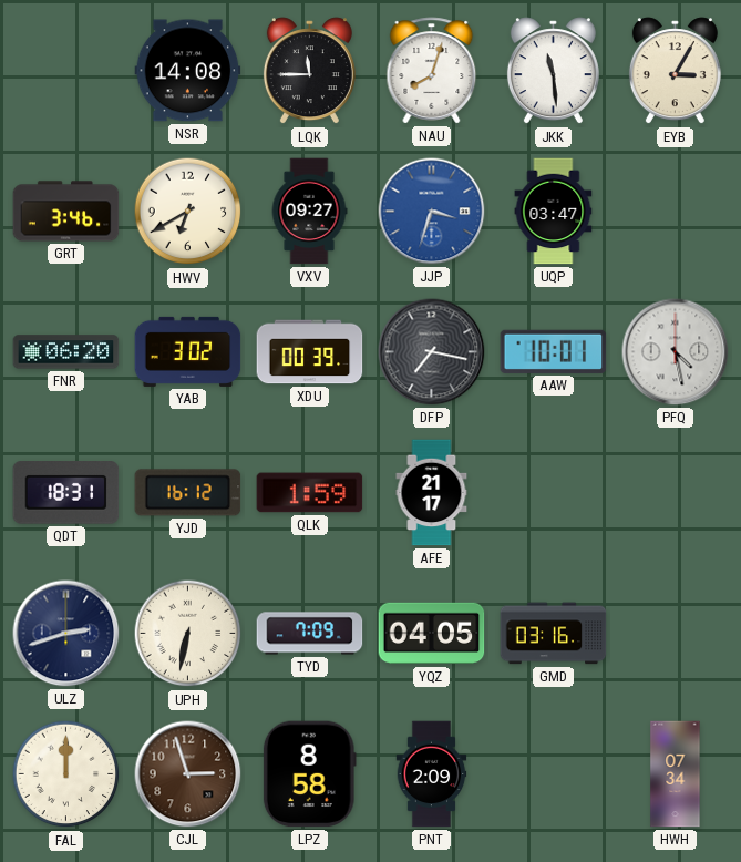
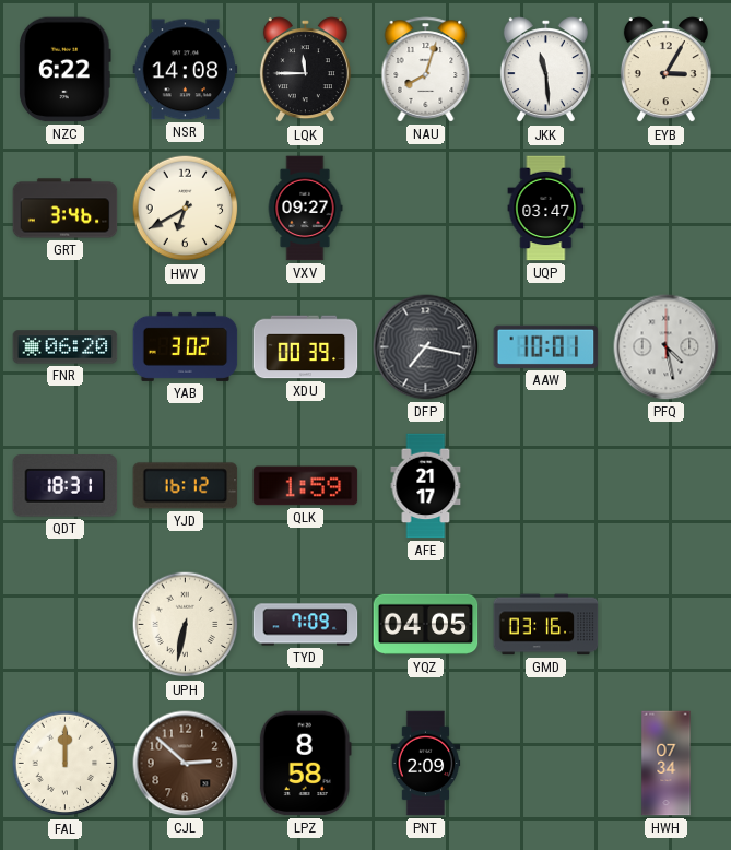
NZC: none -> 6:22
JJP: 3:33 -> none
ULZ: 2:42 -> none
CJL: 2:57 -> 2:52
